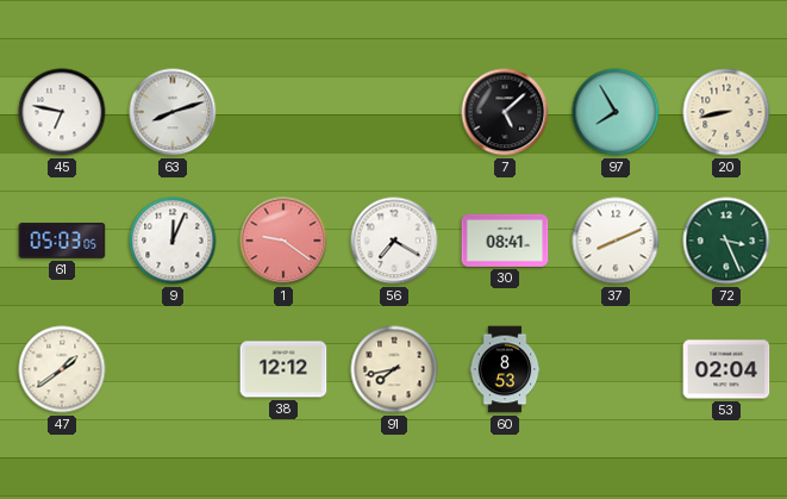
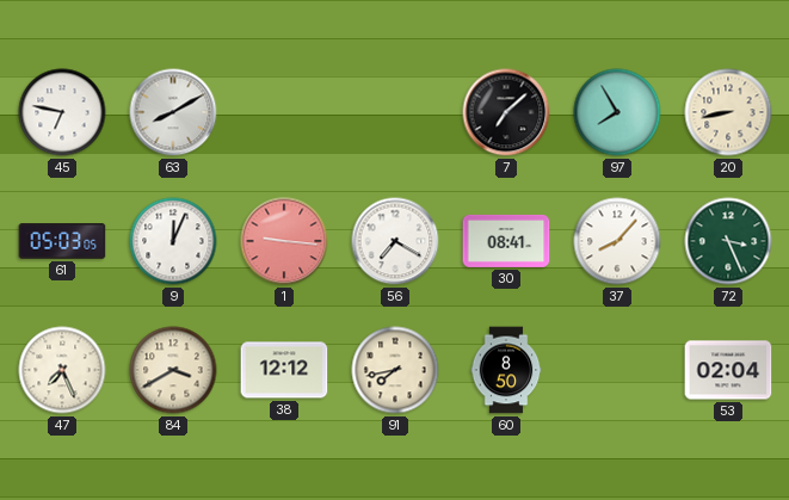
63: 8:12 -> 8:10
7: 5:08 -> 7:08
1: 9:21 -> 9:16
37: 8:11 -> 8:07
47: 1:39 -> 7:26
84: none -> 3:40
60: 8:53 -> 8:50
